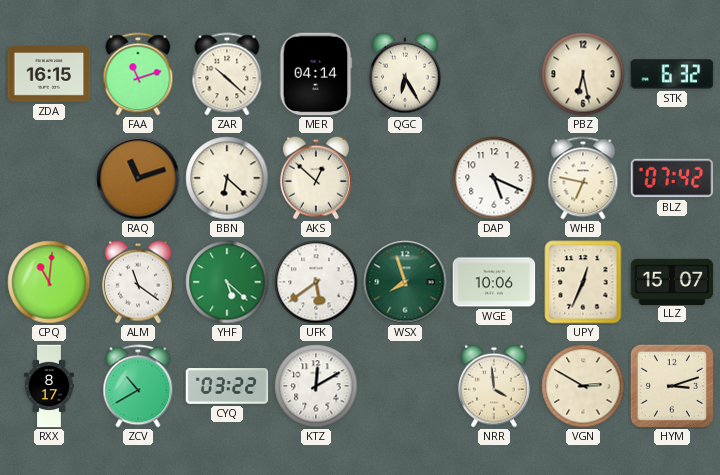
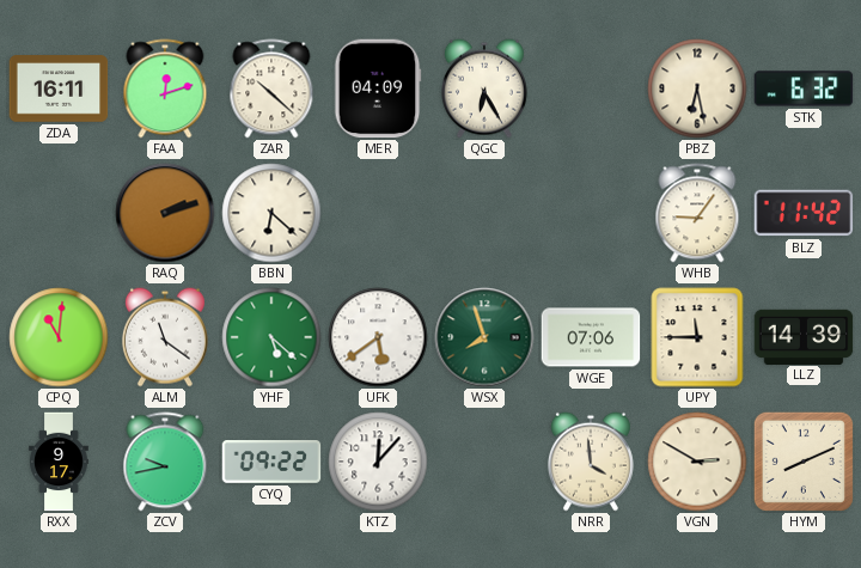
ZDA: 16:15 -> 16:11
FAA: 11:12 -> 12:12
MER: 04:14 -> 04:09
RAQ: 11:12 -> 2:12
AKS: 12:52 -> none
DAP: 5:19 -> none
WHB: 6:47 -> 9:06
BLZ: 07:42 -> 11:42
WGE: 10:06 -> 07:06
UPY: 12:34 -> 11:45
LLZ: 15:07 -> 14:39
RXX: 8:17 -> 9:17
ZCV: 10:40 -> 9:43
CYQ: 03:22 -> 09:22
KTZ: 12:10 -> 12:07
HYM: 3:12 -> 8:11
